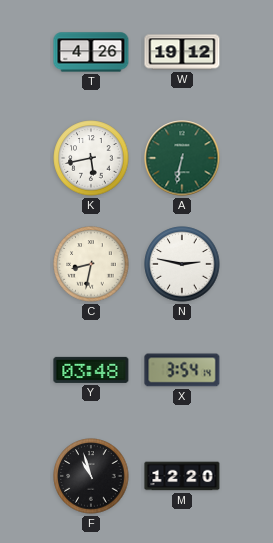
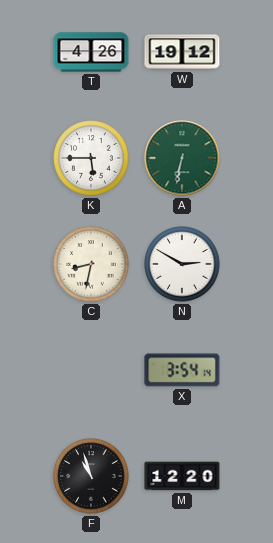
K: 5:43 -> 5:45
N: 2:47 -> 2:50
Y: 03:48 -> none
